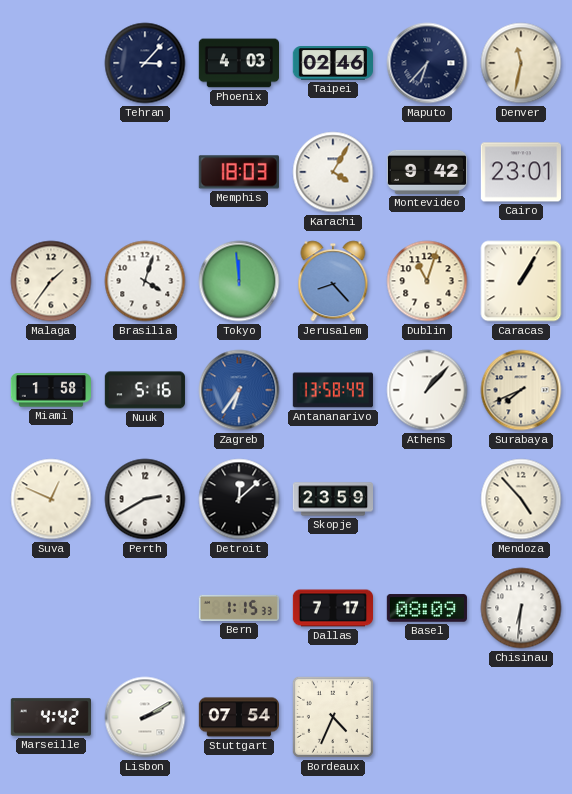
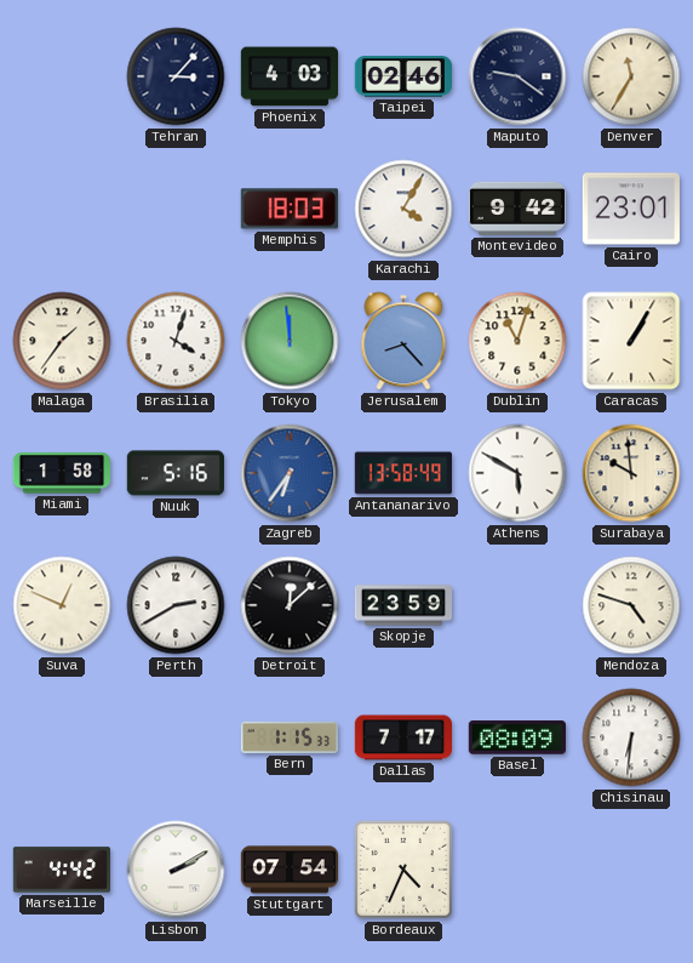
Maputo: 6:37 -> 9:21
Denver: 11:32 -> 11:35
Athens: 1:07 -> 5:50
Surabaya: 7:41 -> 9:59
Mendoza: 4:53 -> 4:48
